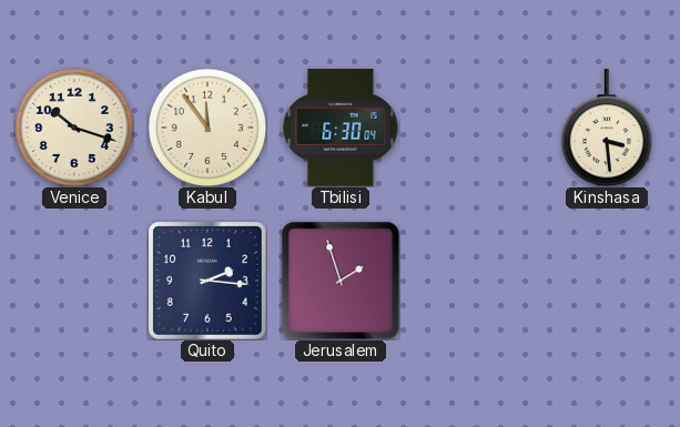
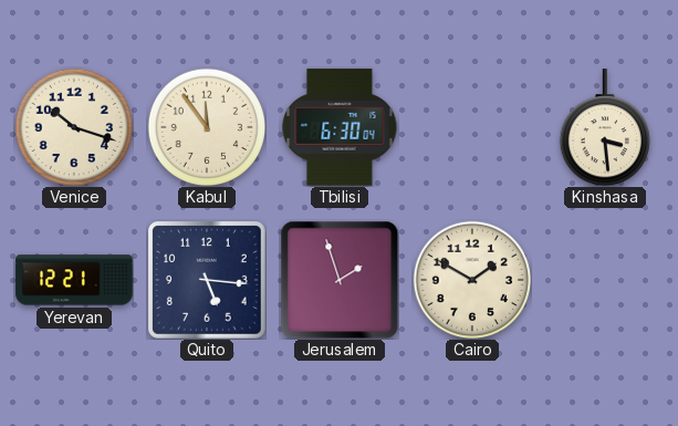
Yerevan: none -> 12:21
Quito: 2:16 -> 5:16
Cairo: none -> 1:50
